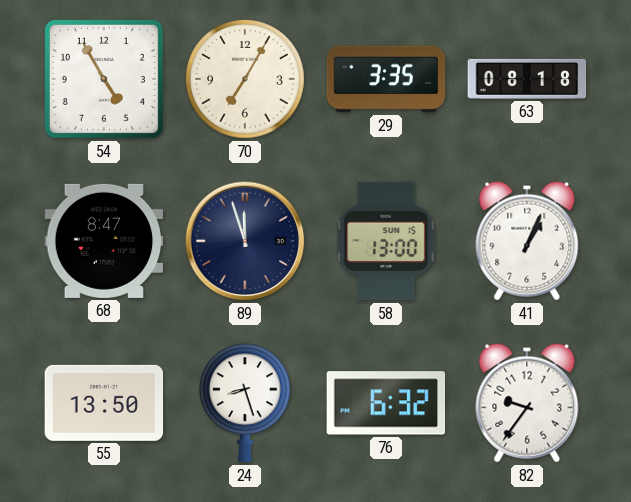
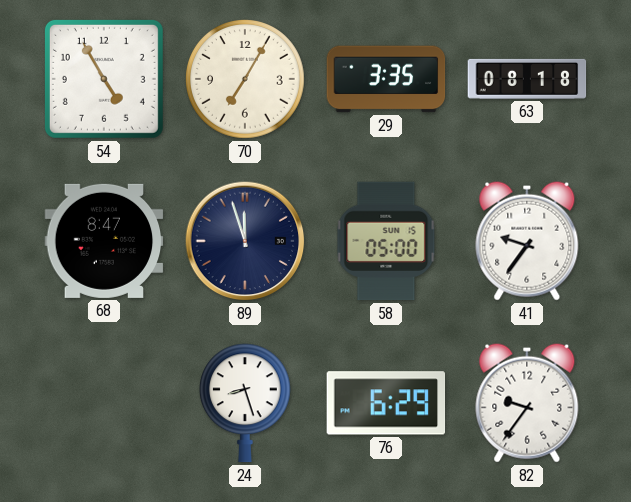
58: 13:00 -> 05:00
41: 1:04 -> 9:36
55: 13:50 -> none
76: 6:32 -> 6:29
